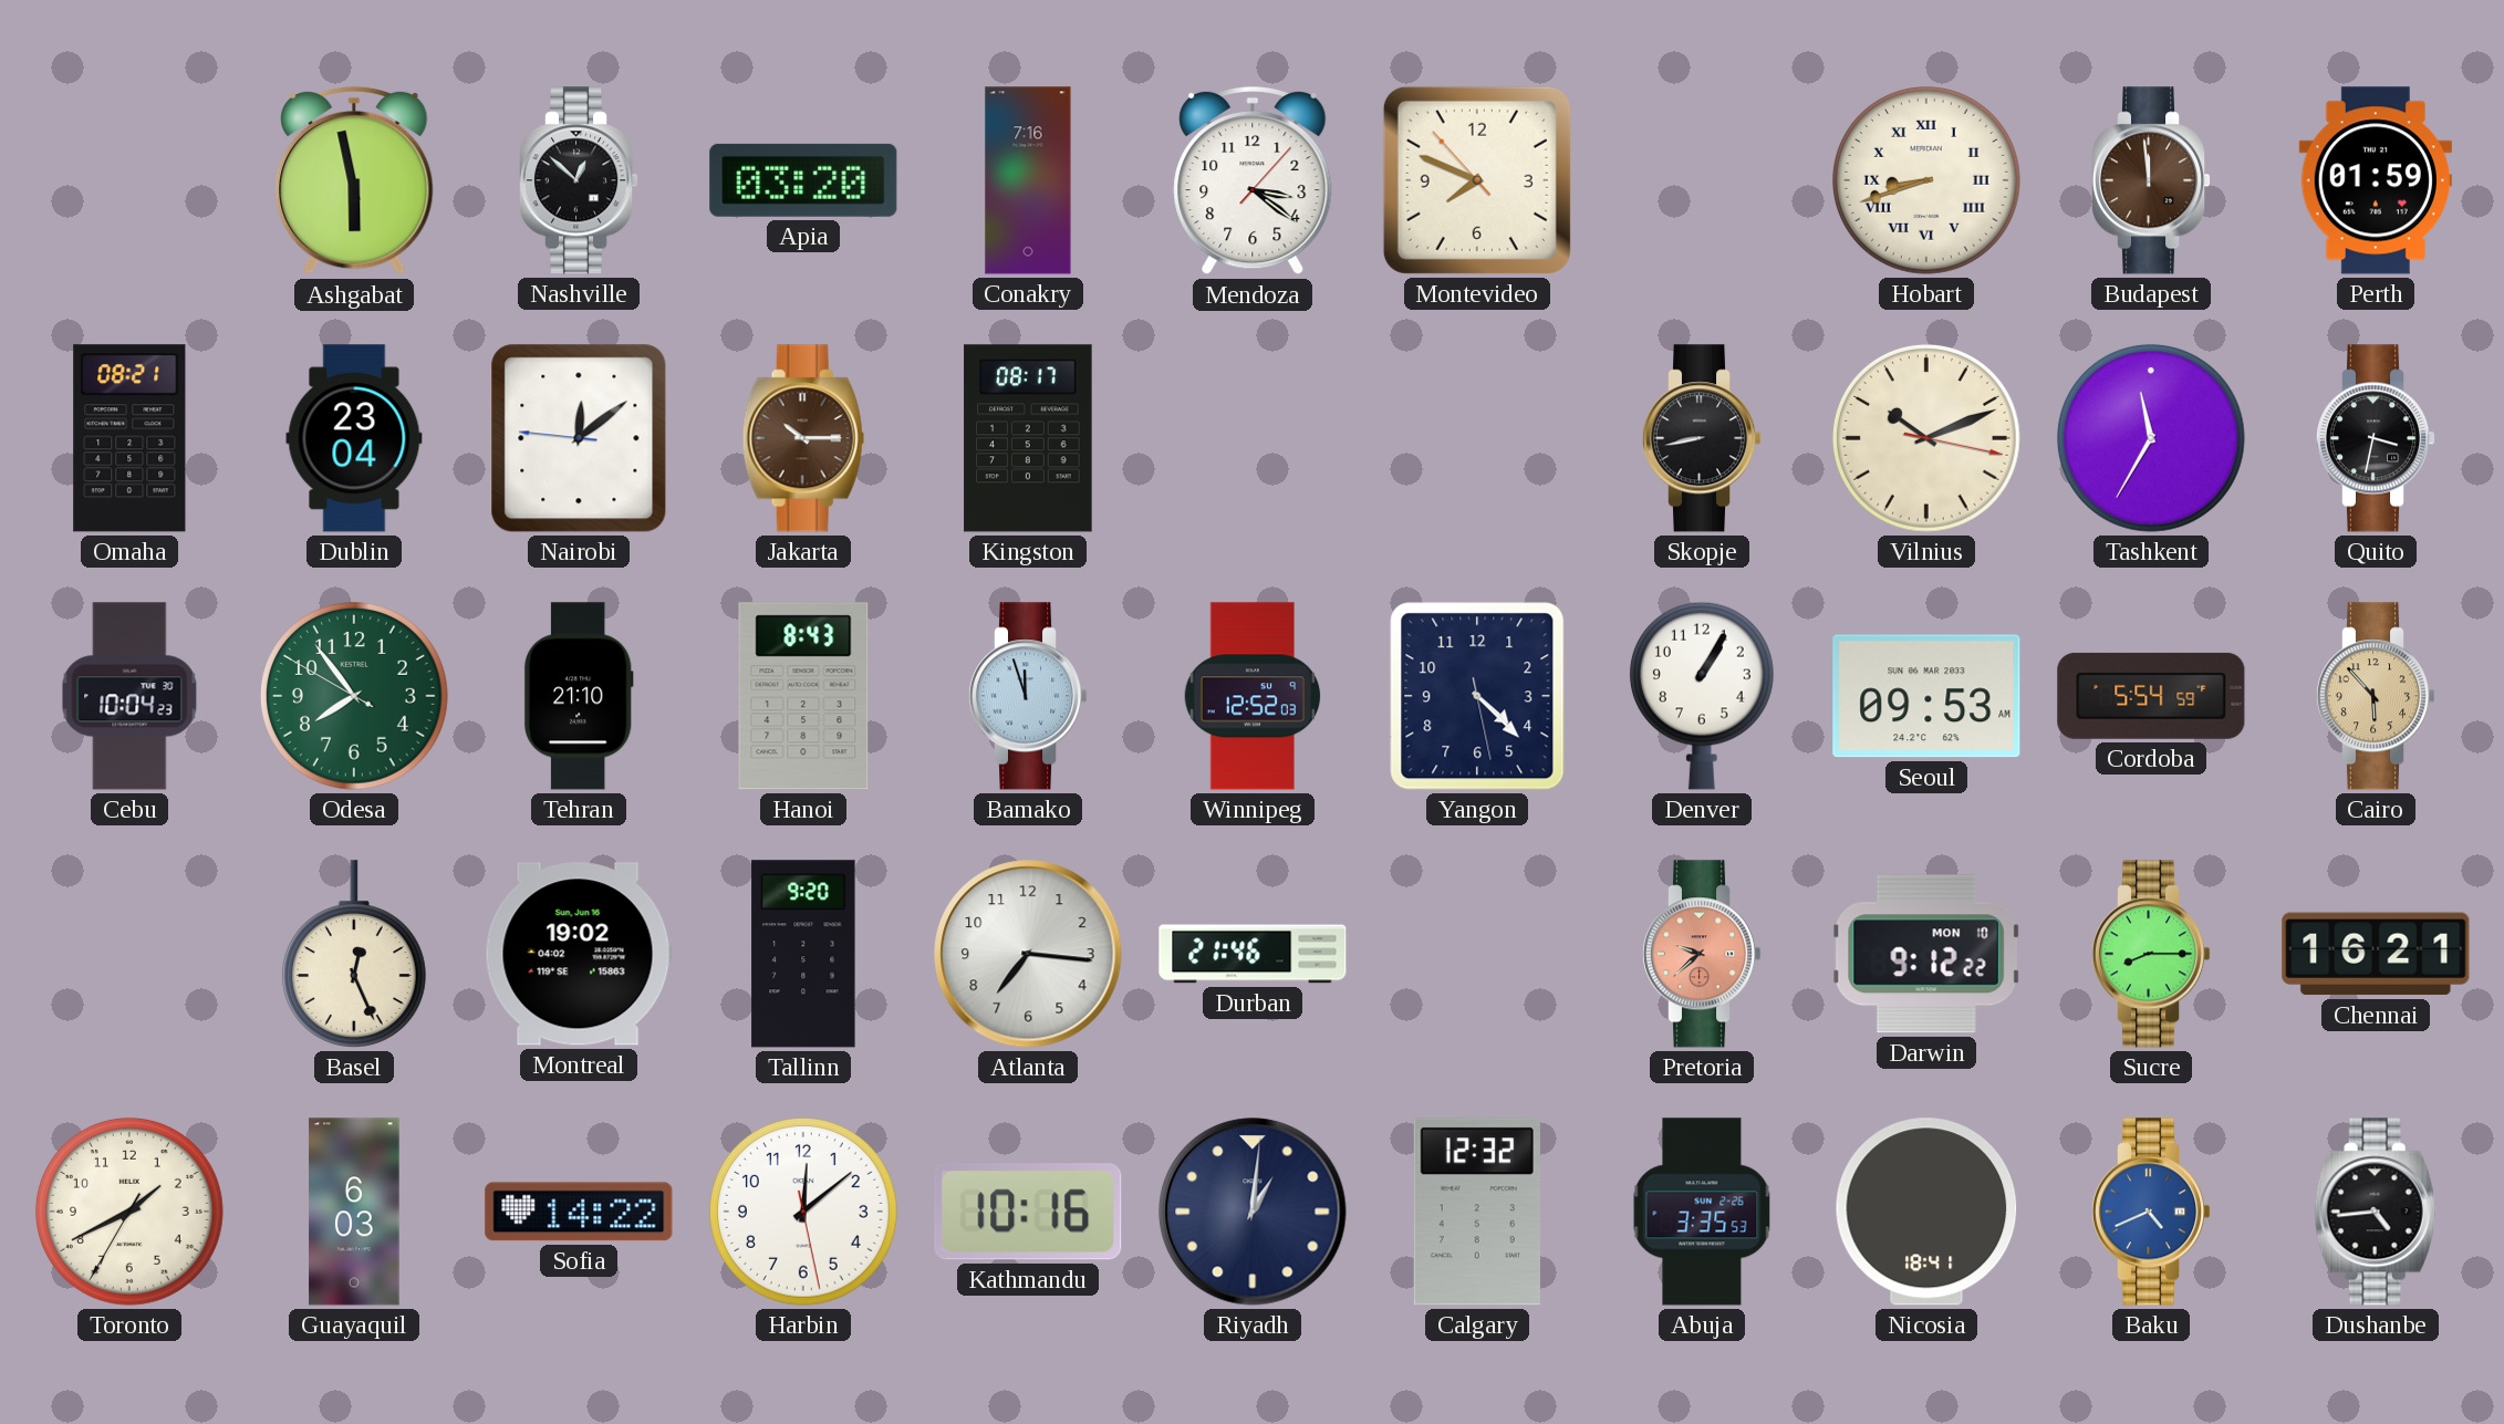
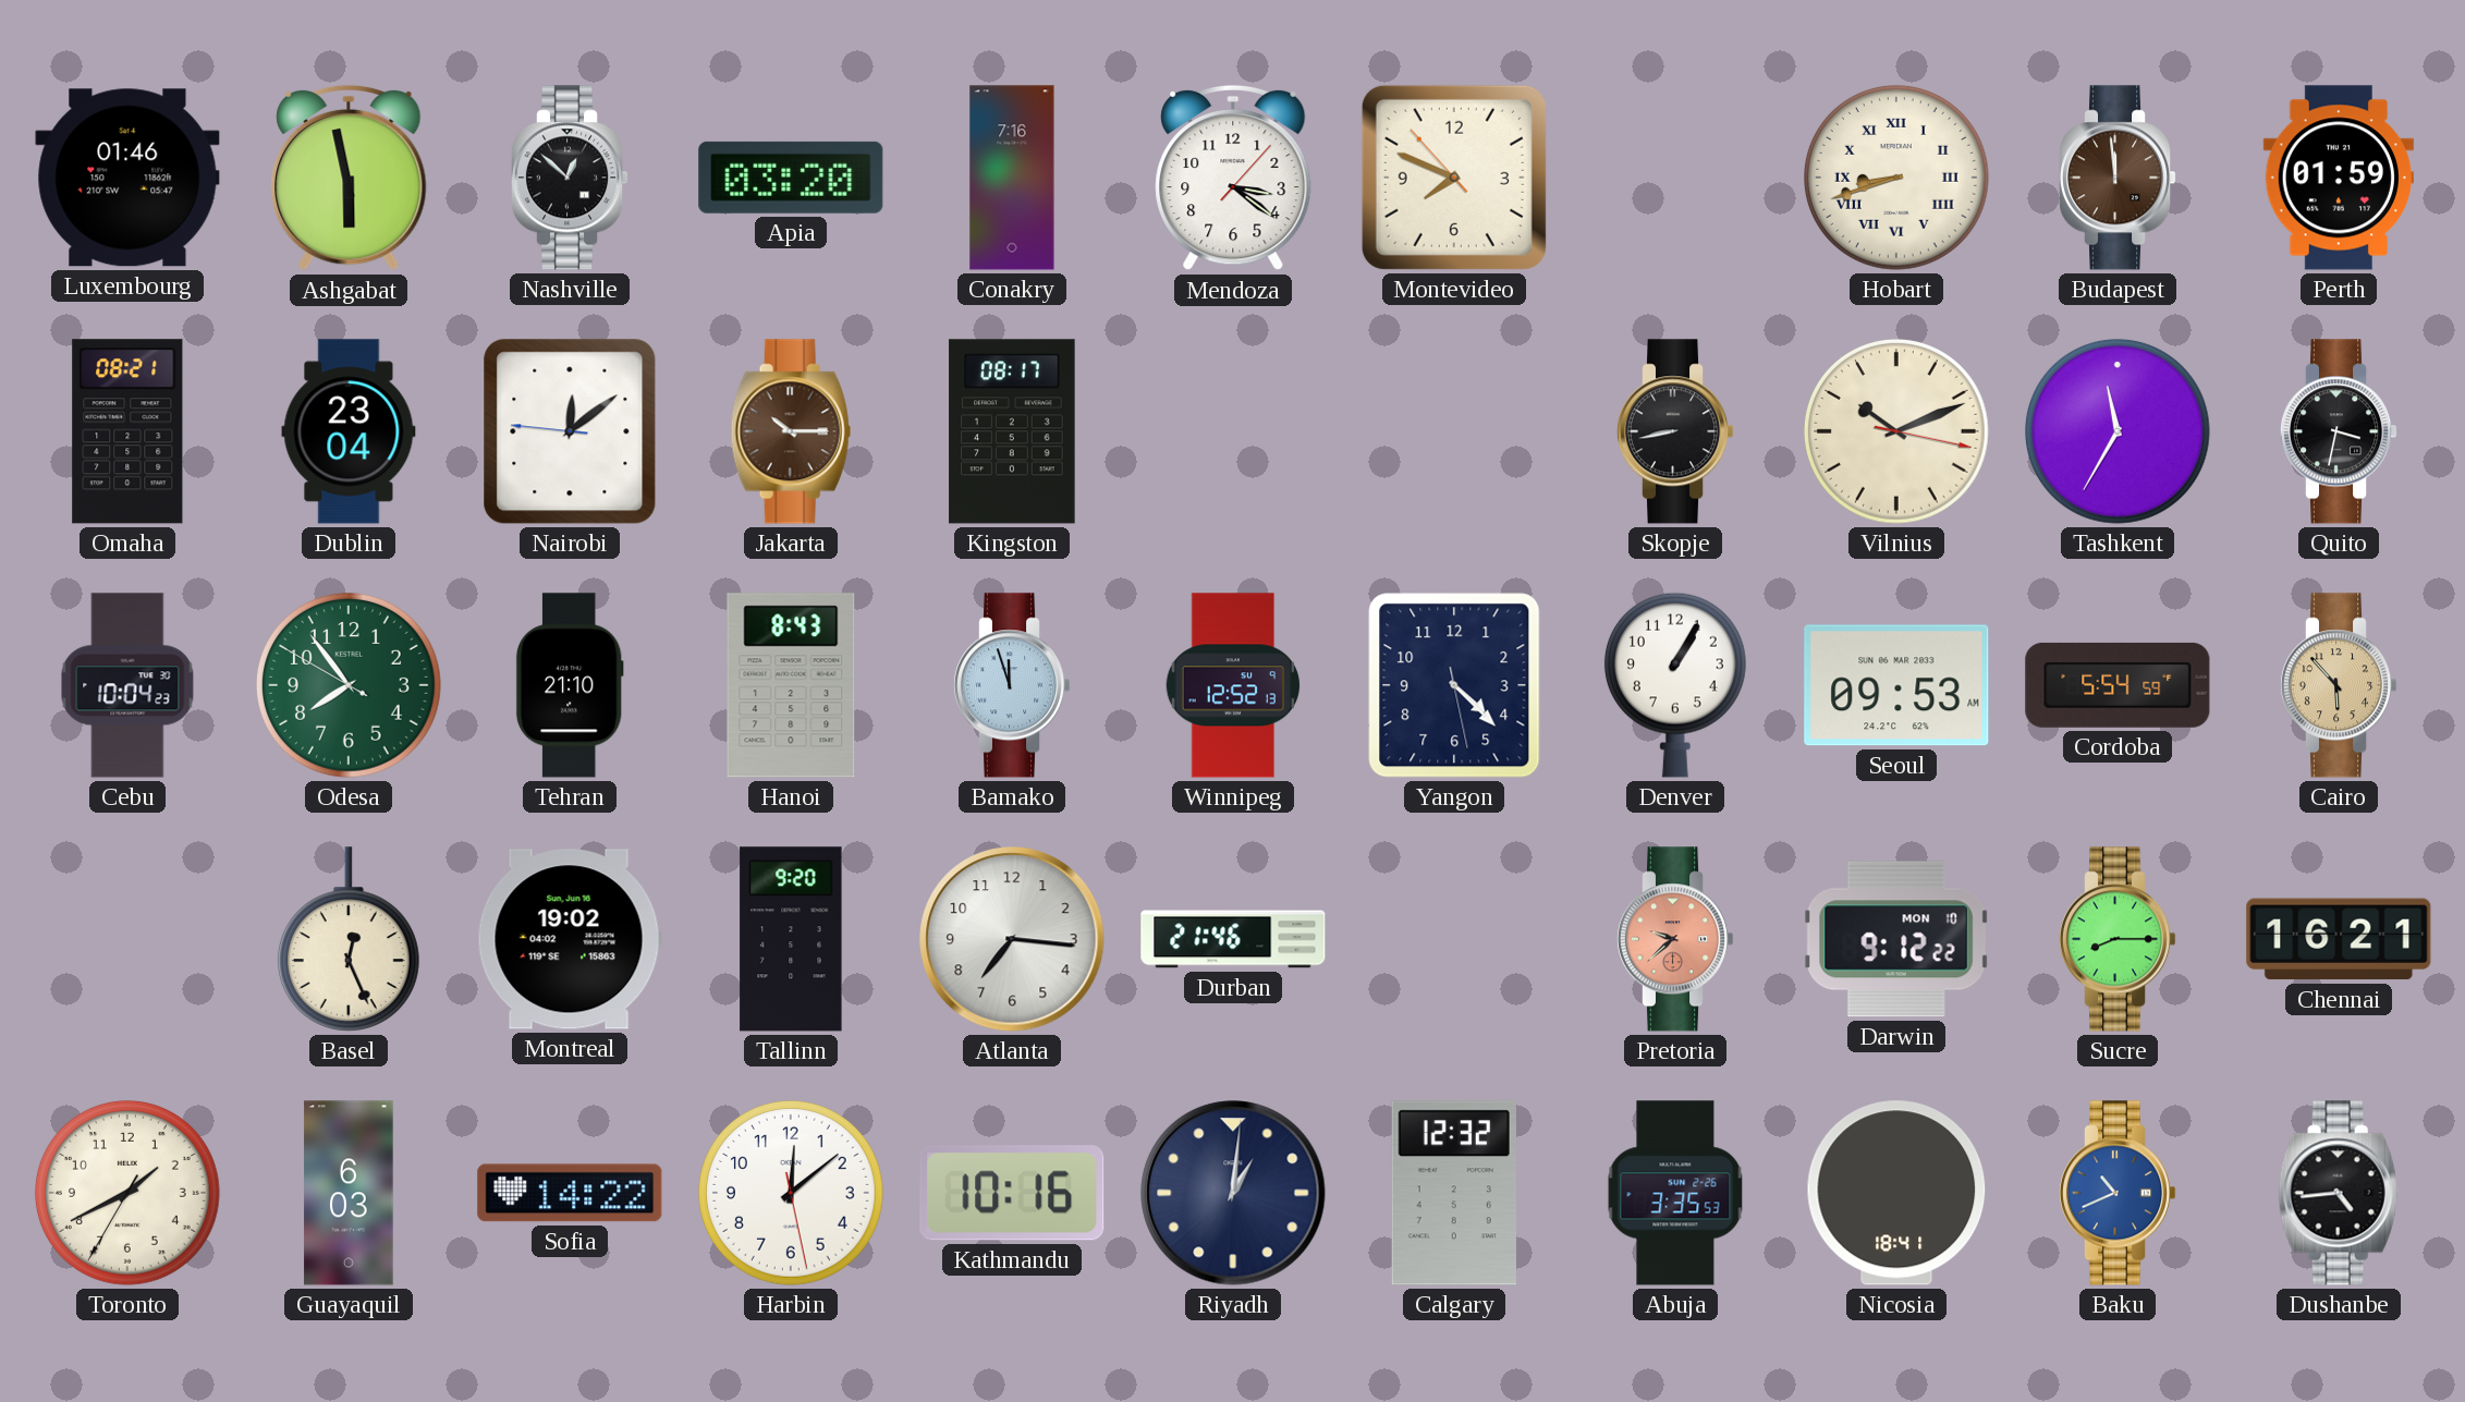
Luxembourg: none -> 01:46
Winnipeg: 12:52:03 -> 12:52:13
Baku: 4:41 -> 10:41
